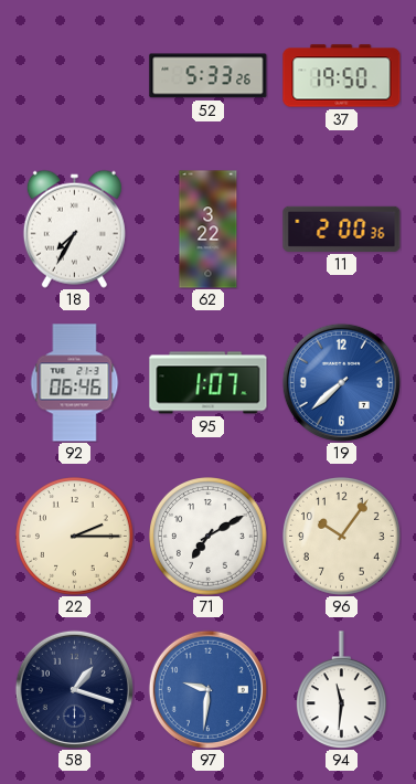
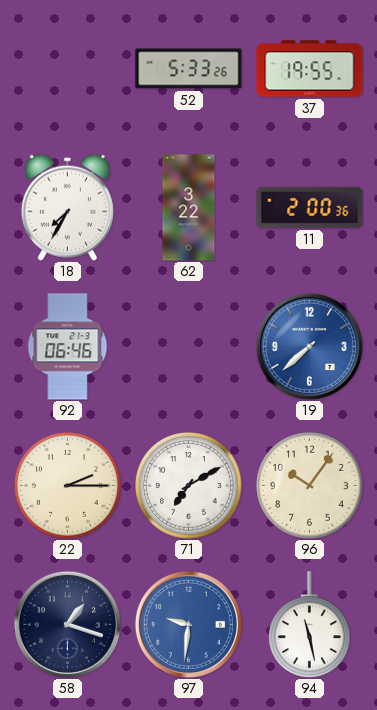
37: 19:50 -> 19:55
95: 1:07 -> none
94: 11:31 -> 11:28
